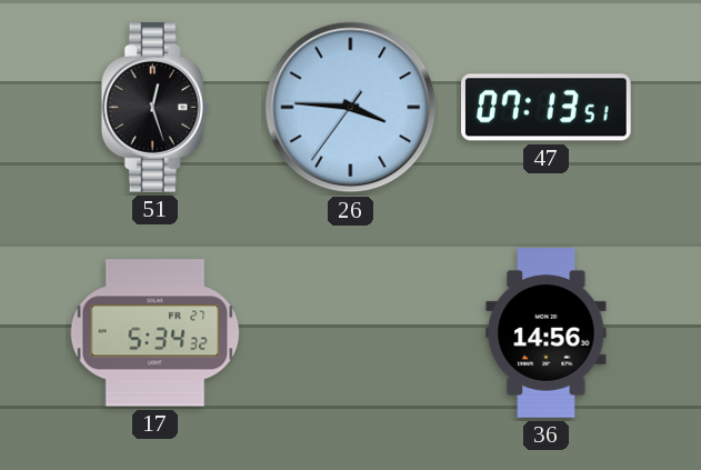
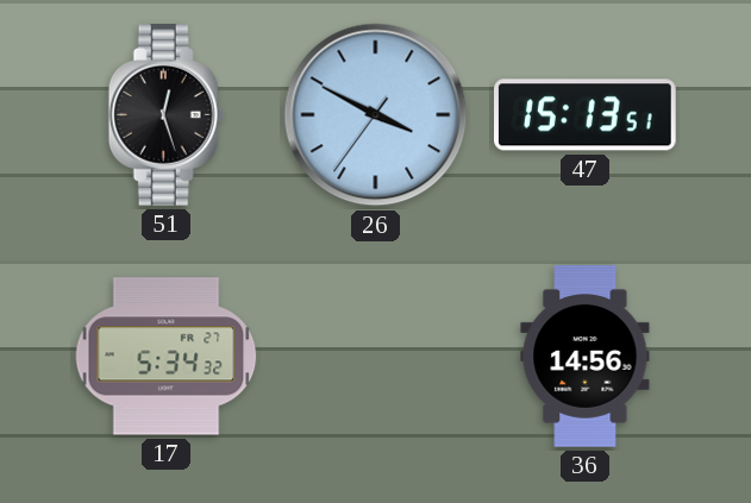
26: 3:45 -> 3:49
47: 07:13 -> 15:13
